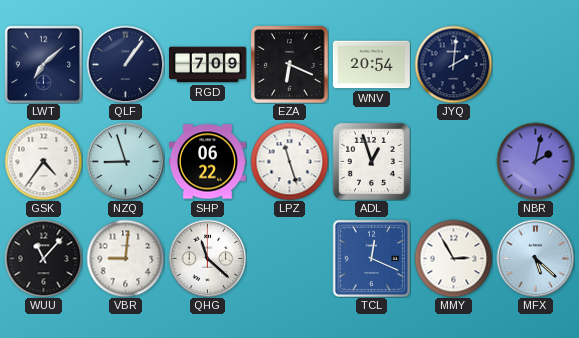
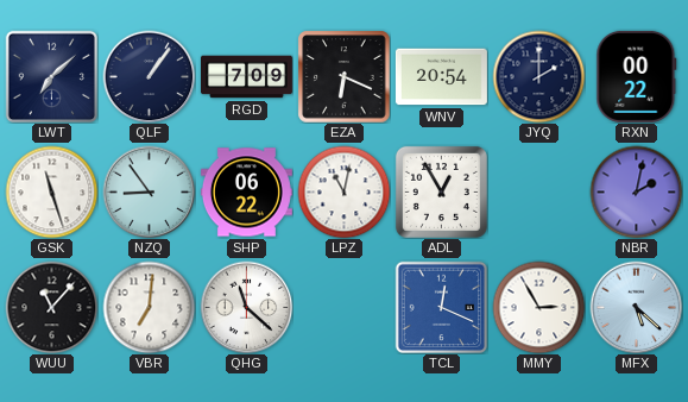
JYQ: 2:01 -> 2:00
RXN: none -> 00:22
GSK: 4:36 -> 11:27
NZQ: 8:57 -> 8:54
LPZ: 11:27 -> 11:02
ADL: 12:57 -> 12:55
VBR: 9:01 -> 7:01
